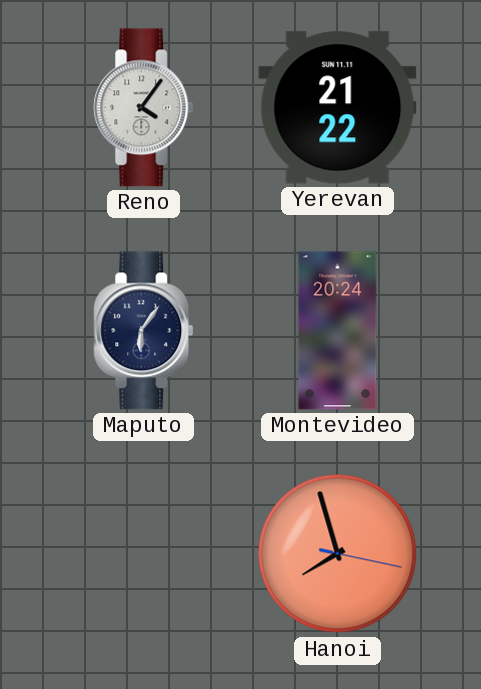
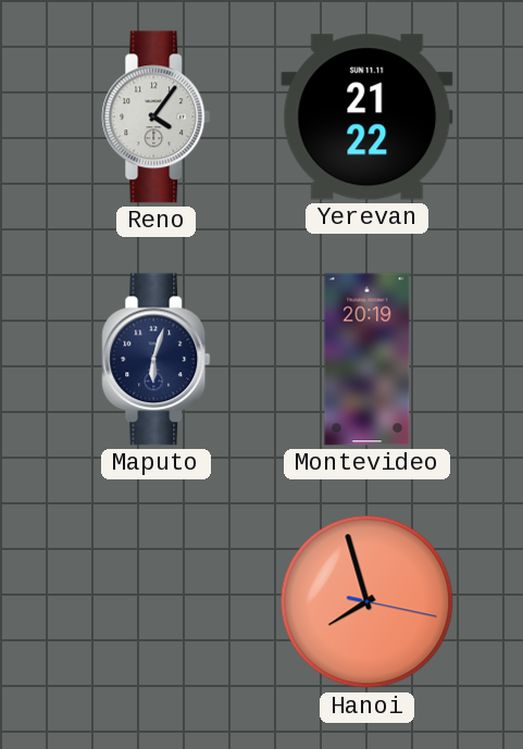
Maputo: 6:06 -> 6:03
Montevideo: 20:24 -> 20:19
